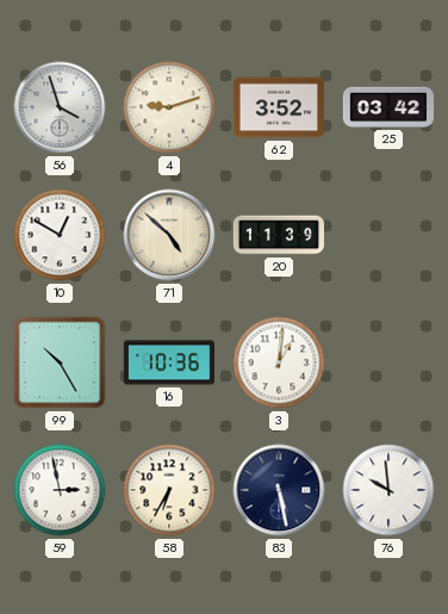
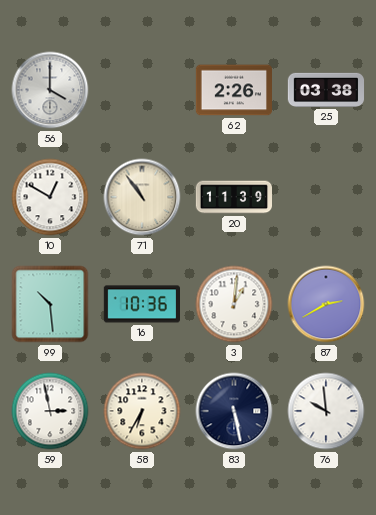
56: 3:57 -> 4:00
4: 9:12 -> none
62: 3:52 -> 2:26
25: 03:42 -> 03:38
71: 4:52 -> 10:54
99: 10:25 -> 10:29
87: none -> 2:40
